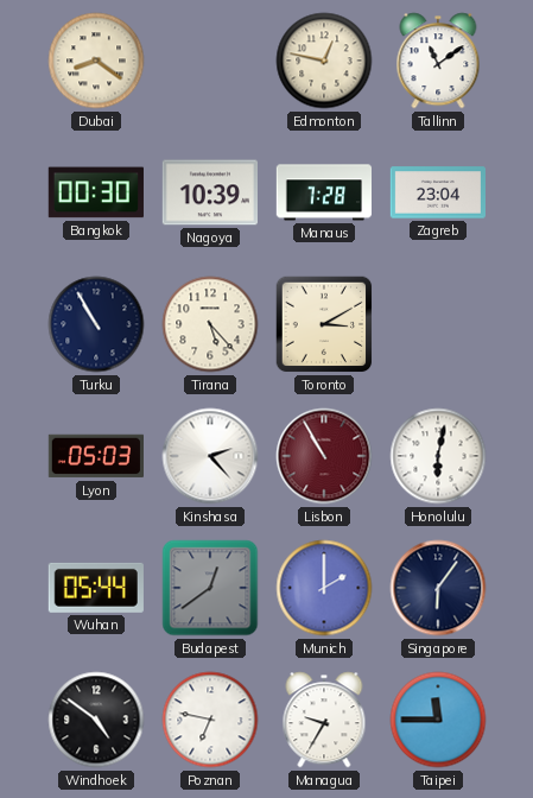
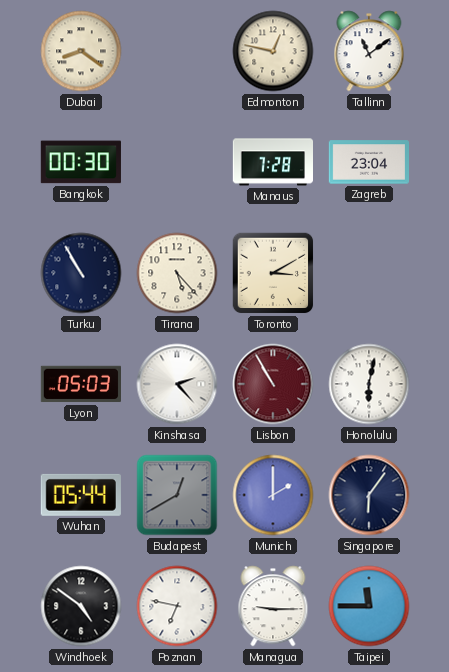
Nagoya: 10:39 -> none
Budapest: 12:39 -> 12:40
Managua: 9:35 -> 9:15
